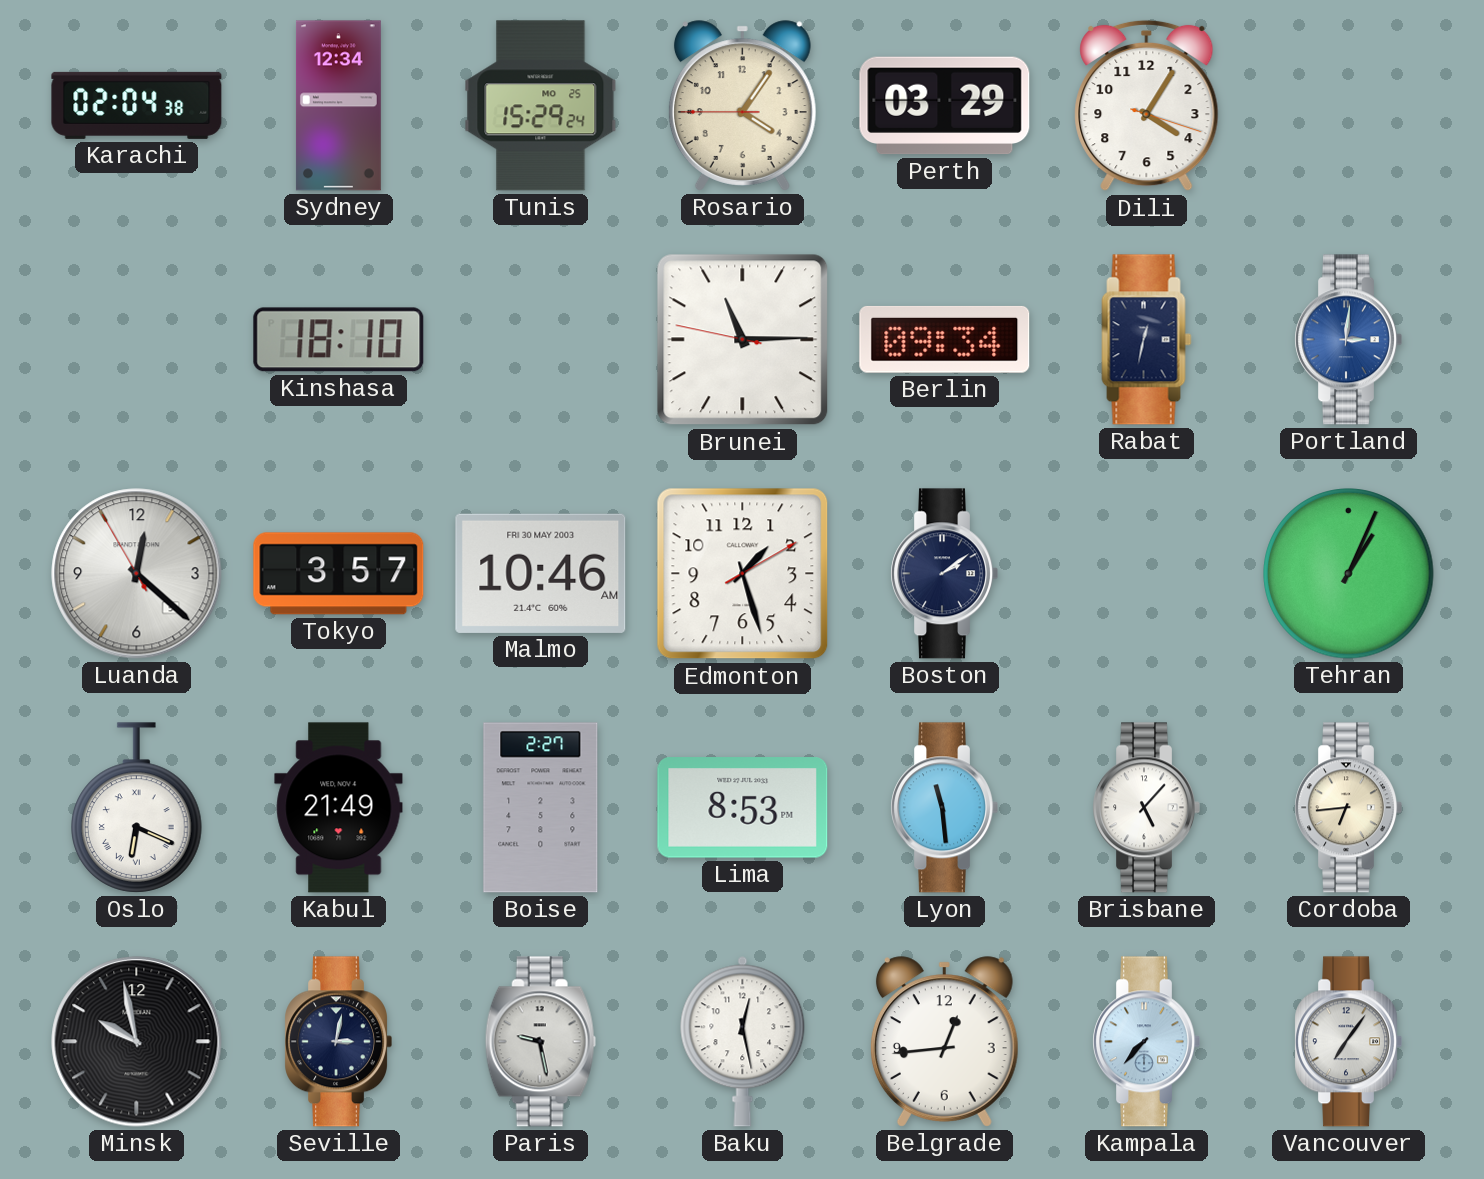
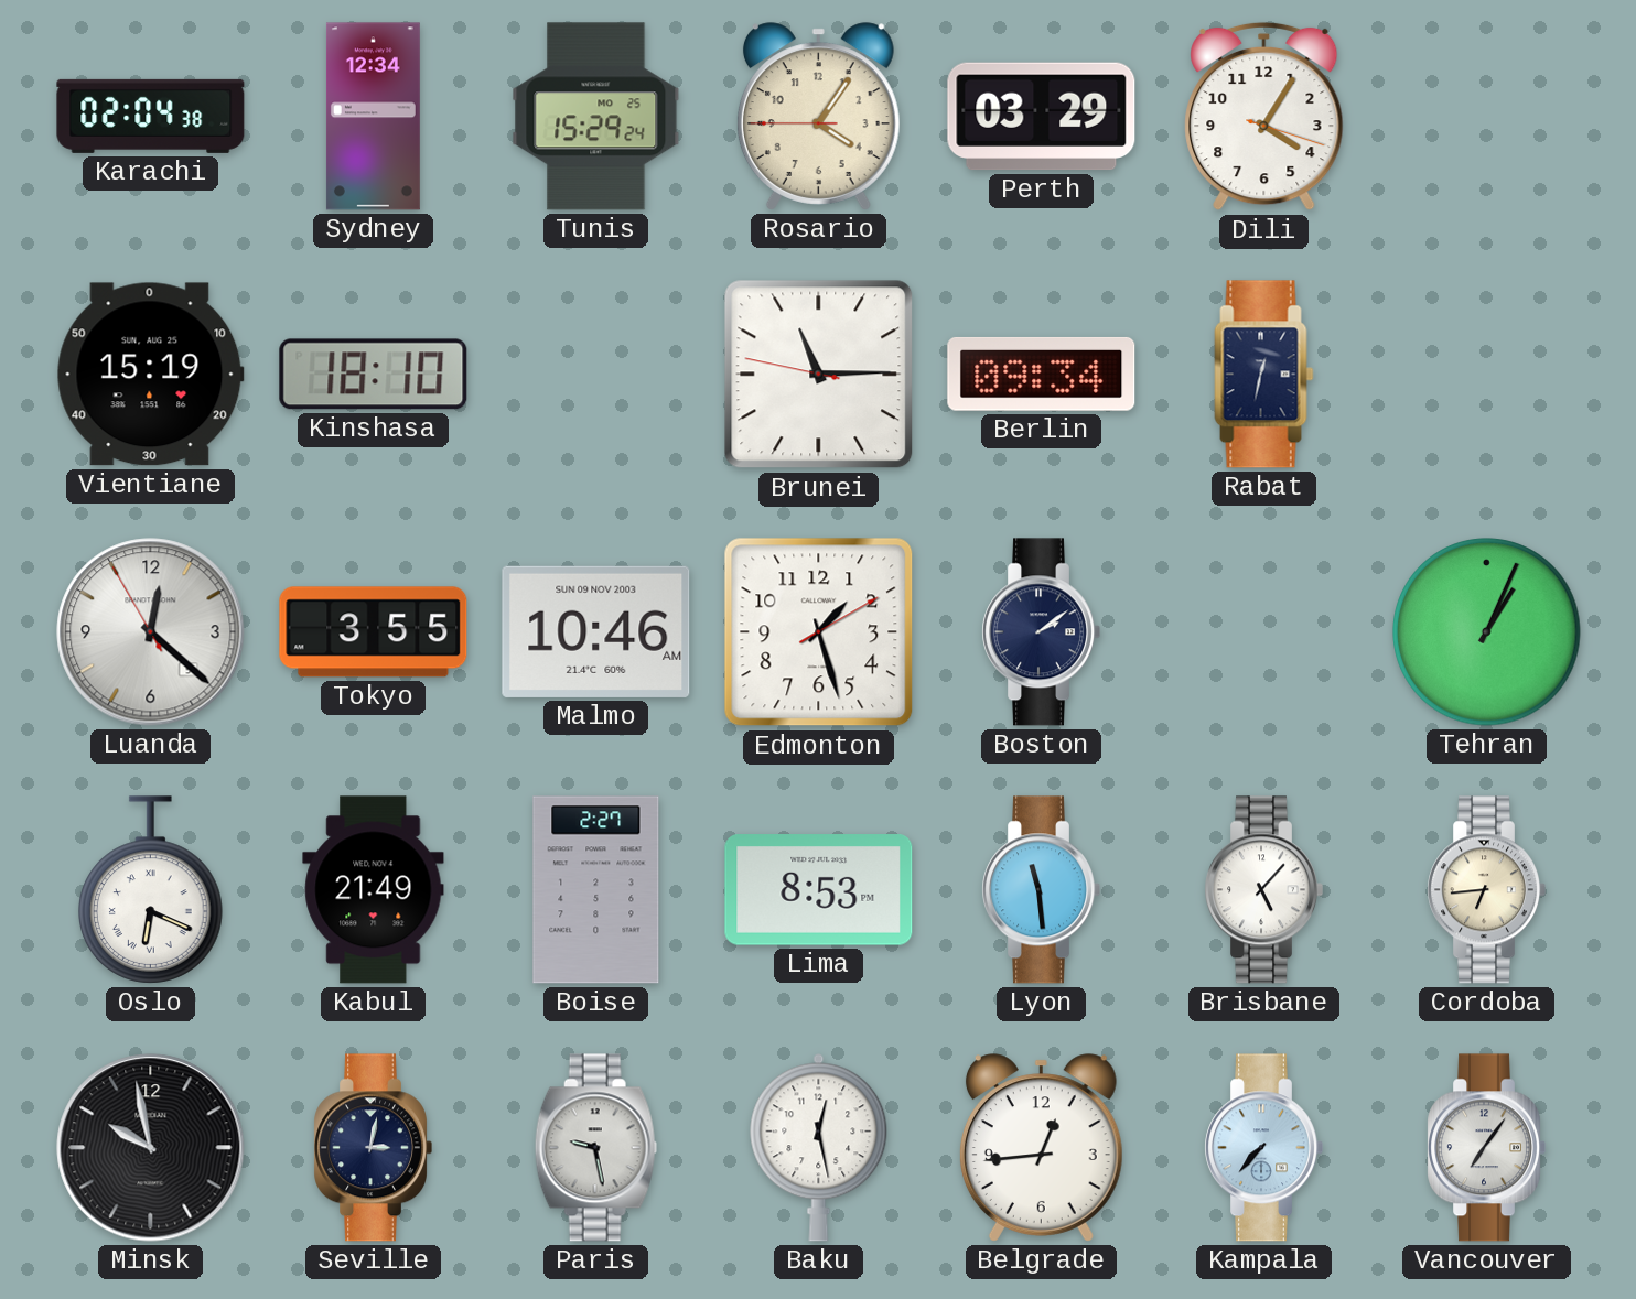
Vientiane: none -> 15:19
Portland: 3:01 -> none
Tokyo: 3:57 -> 3:55
Malmo date: FRI 30 MAY 2003 -> SUN 09 NOV 2003
